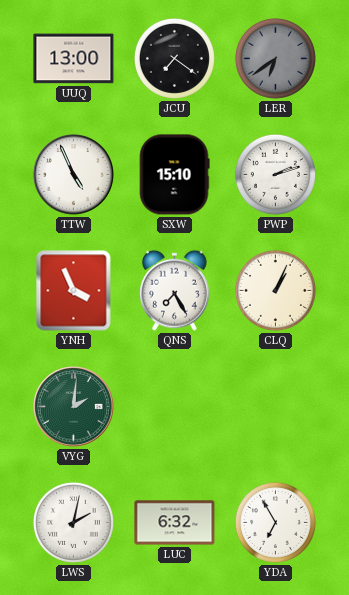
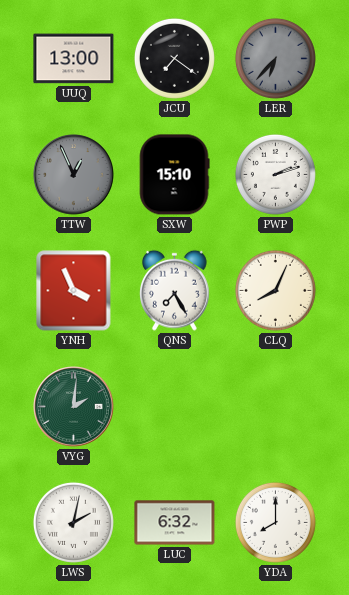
LER: 6:39 -> 6:37
TTW: 4:56 -> 12:56
TTW dial: white -> grey
CLQ: 1:04 -> 8:04
YDA: 6:55 -> 8:00
